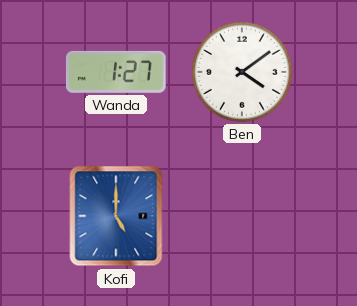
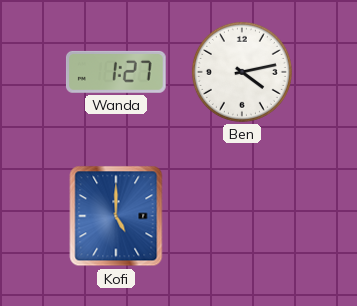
Ben: 4:09 -> 4:13
